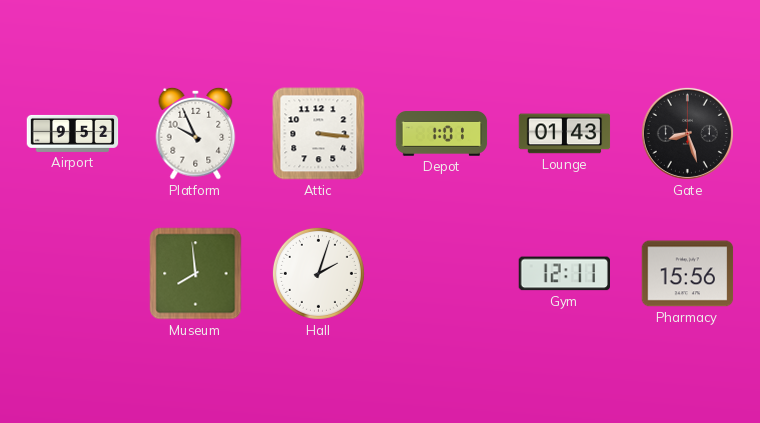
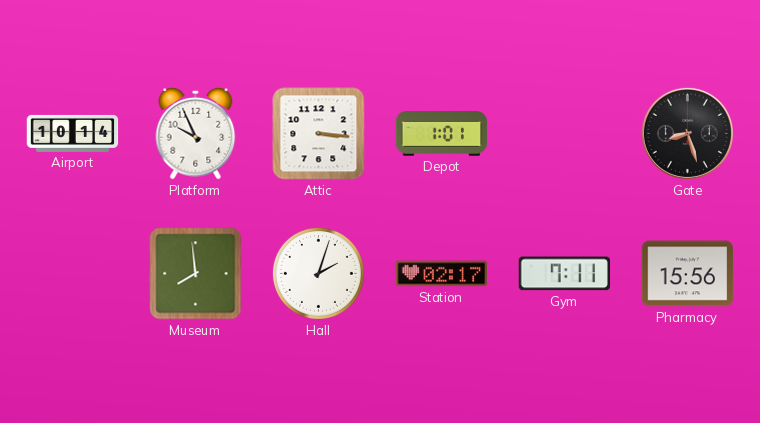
Airport: 9:52 -> 10:14
Lounge: 01:43 -> none
Station: none -> 02:17
Gym: 12:11 -> 7:11
